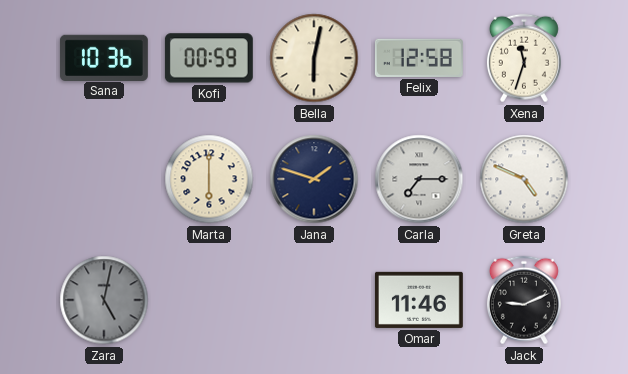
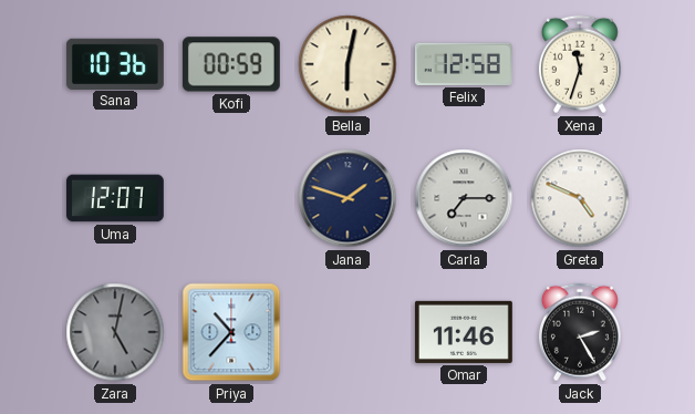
Uma: none -> 12:07
Marta: 6:00 -> none
Priya: none -> 10:37
Jack: 9:11 -> 2:25
